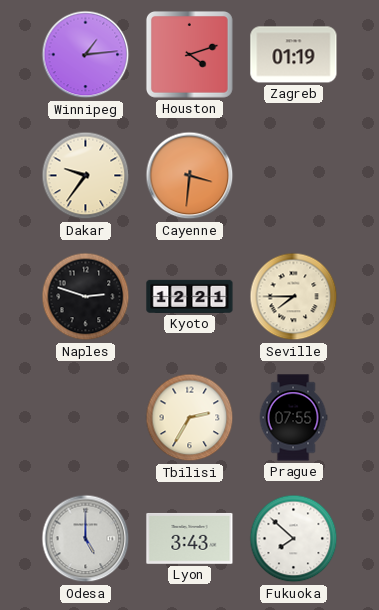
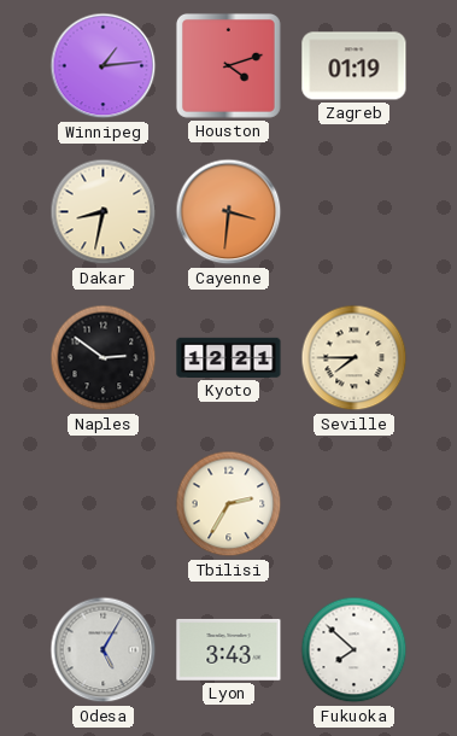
Dakar: 9:36 -> 8:32
Naples: 2:48 -> 2:51
Prague: 07:55 -> none
Odesa: 5:00 -> 5:05
